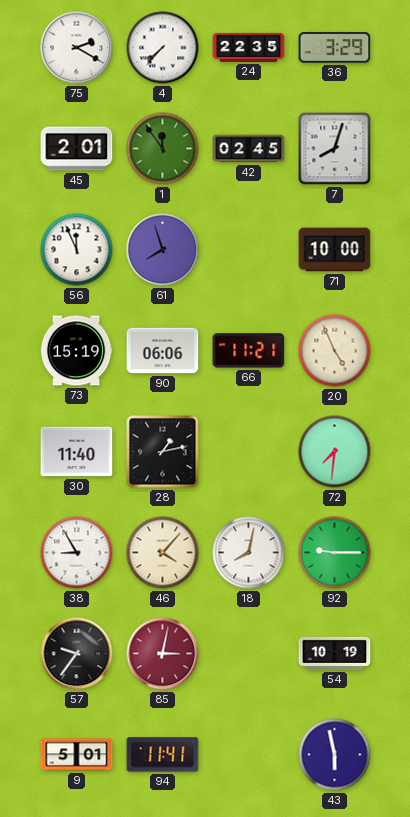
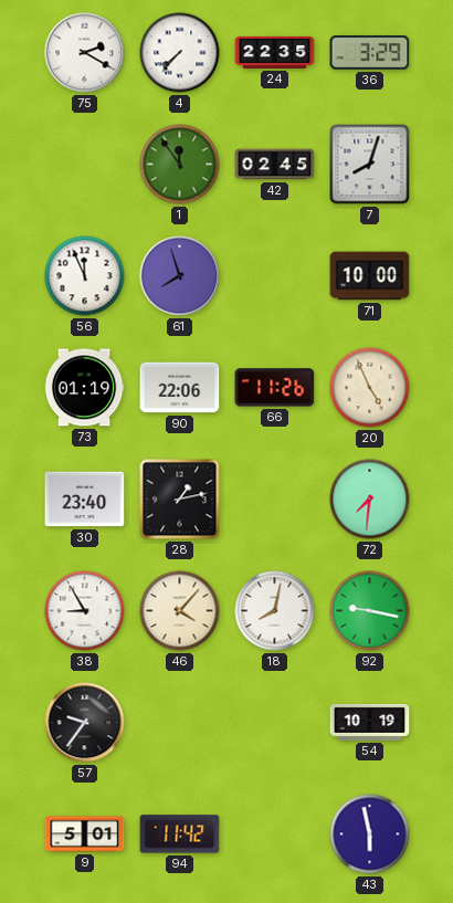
45: 2:01 -> none
73: 15:19 -> 01:19
90: 06:06 -> 22:06
66: 11:21 -> 11:26
30: 11:40 -> 23:40
92: 9:15 -> 9:17
85: 3:02 -> none
94: 11:41 -> 11:42
